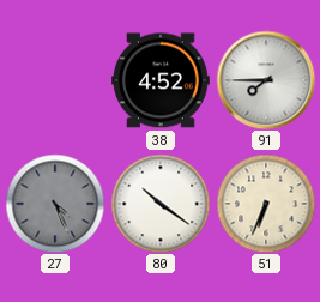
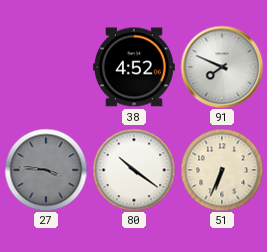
91: 7:45 -> 7:49
27: 4:26 -> 3:46
